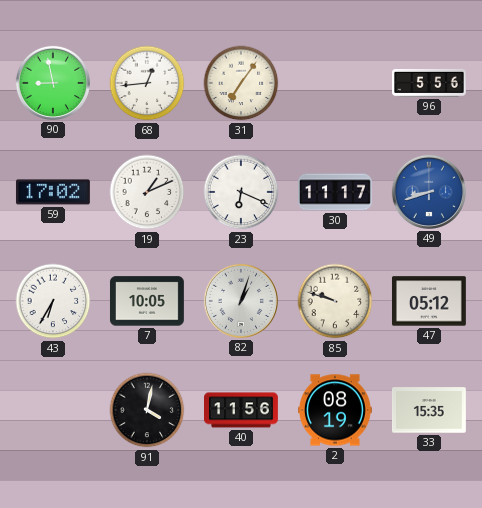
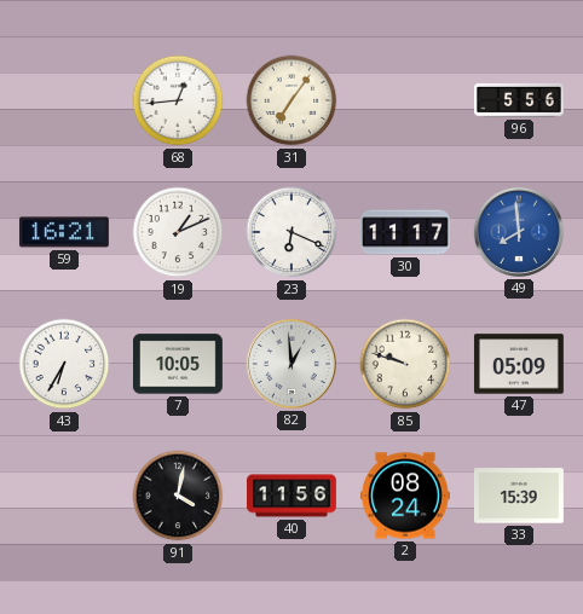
90: 8:58 -> none
59: 17:02 -> 16:21
49: 8:42 -> 7:59
82: 1:03 -> 12:59
47: 05:12 -> 05:09
2: 08:19 -> 08:24
33: 15:35 -> 15:39
